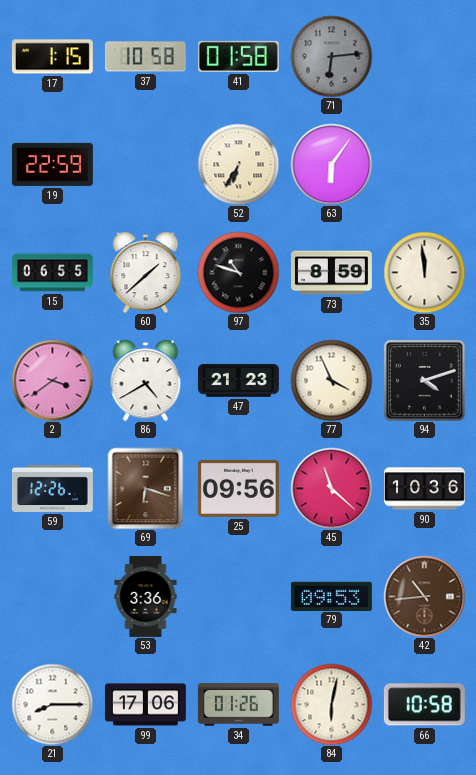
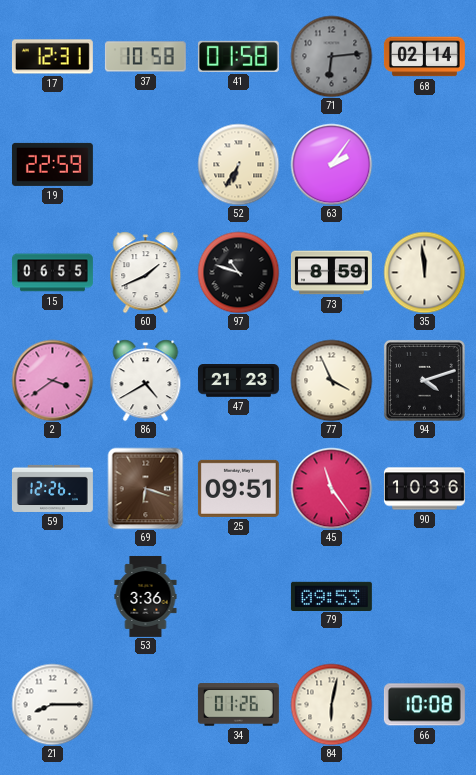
17: 1:15 -> 12:31
68: none -> 02:14
63: 6:06 -> 2:06
60: 1:38 -> 1:41
25: 09:56 -> 09:51
45: 11:22 -> 11:24
42: 10:44 -> none
99: 17:06 -> none
66: 10:58 -> 10:08
